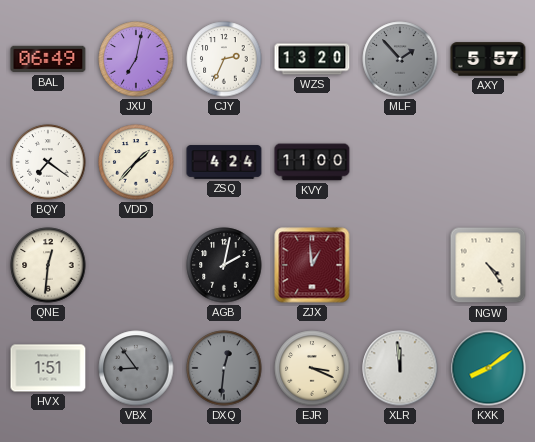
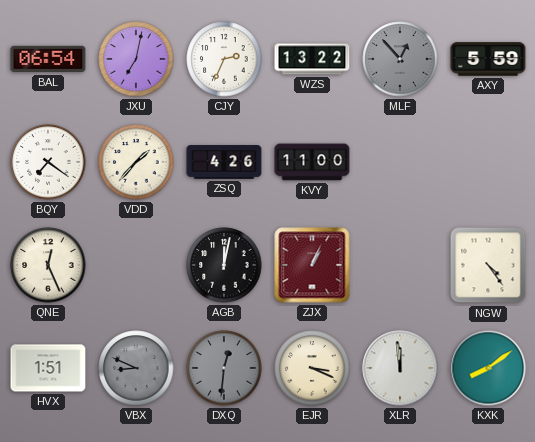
BAL: 06:49 -> 06:54
WZS: 13:20 -> 13:22
MLF: 1:53 -> 12:53
AXY: 5:57 -> 5:59
ZSQ: 4:24 -> 4:26
QNE: 12:31 -> 12:26
AGB: 2:02 -> 12:02
ZJX: 12:59 -> 1:04
VBX: 8:54 -> 8:49
